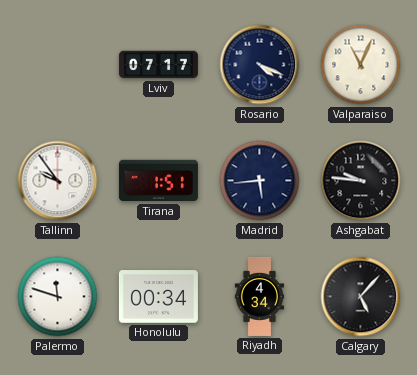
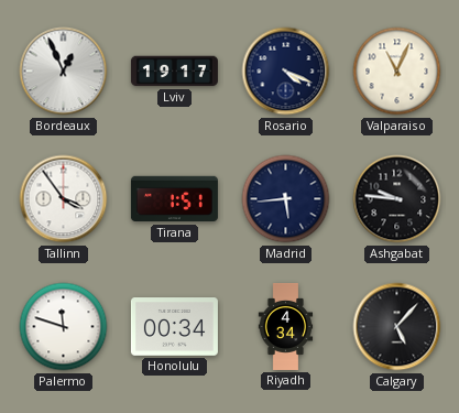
Bordeaux: none -> 12:56
Lviv: 07:17 -> 19:17
Tallinn: 9:54 -> 3:54
